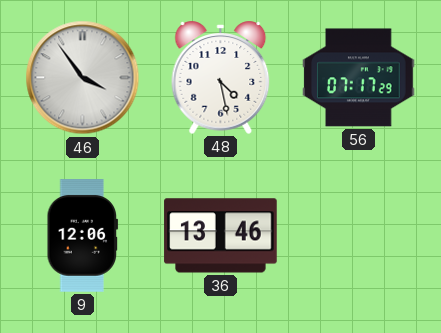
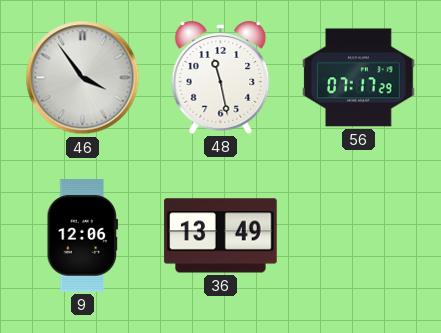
48: 4:28 -> 11:28
36: 13:46 -> 13:49
